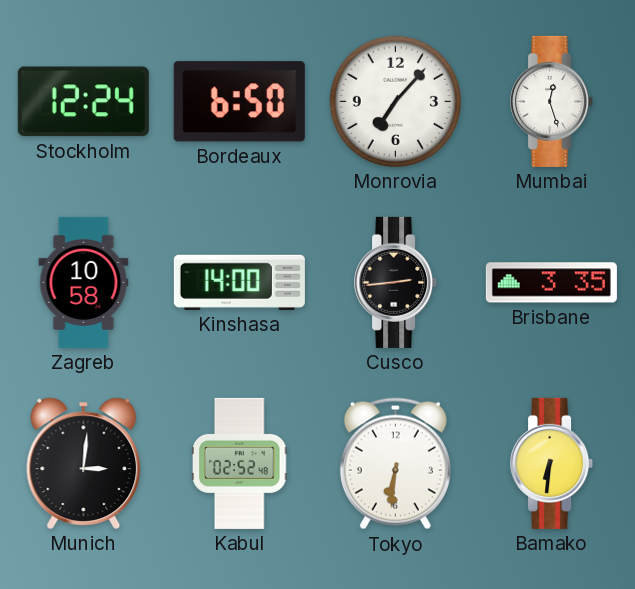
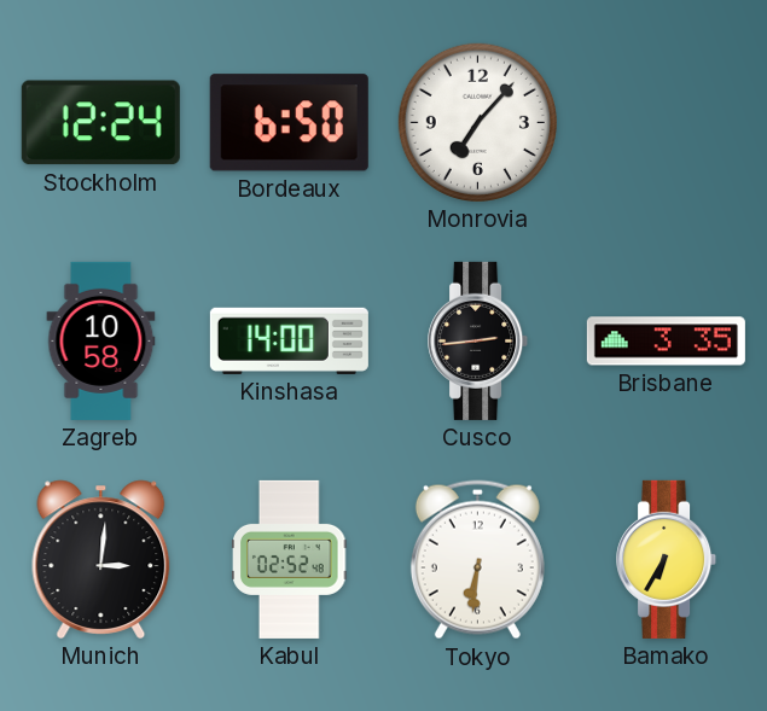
Mumbai: 12:27 -> none
Bamako: 6:31 -> 6:35
